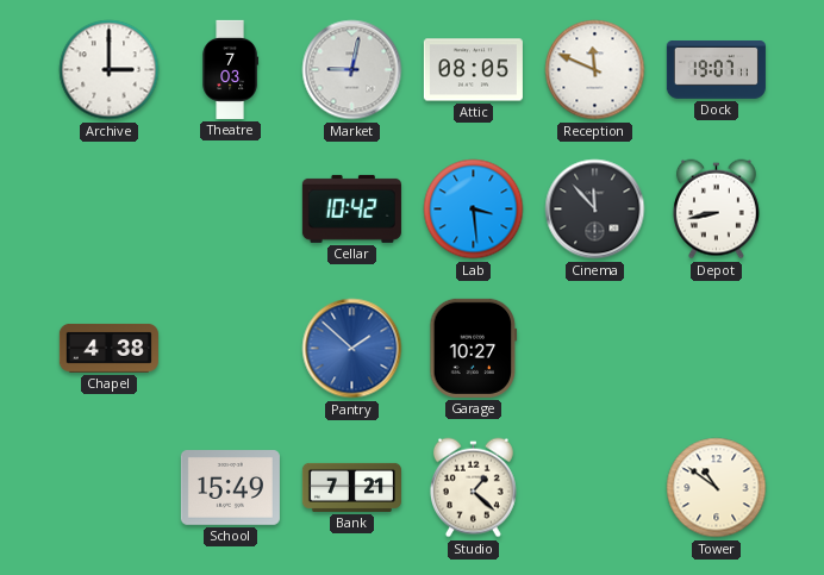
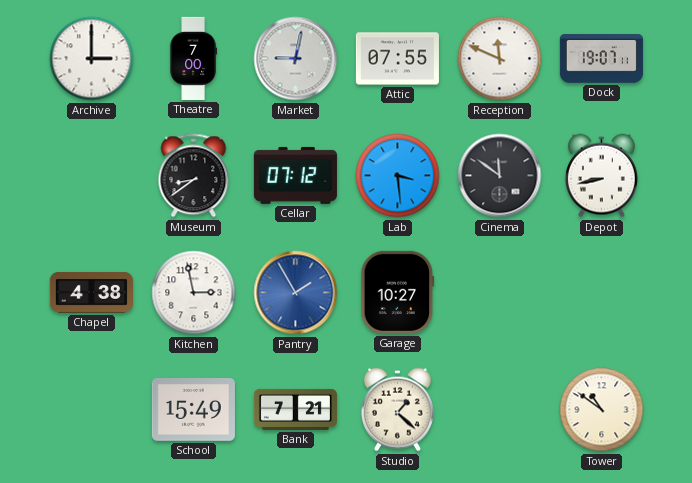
Theatre: 7:03 -> 7:00
Attic: 08:05 -> 07:55
Museum: none -> 8:39
Cellar: 10:42 -> 07:12
Cinema: 11:53 -> 11:51
Kitchen: none -> 2:58
Pantry: 1:52 -> 1:55
